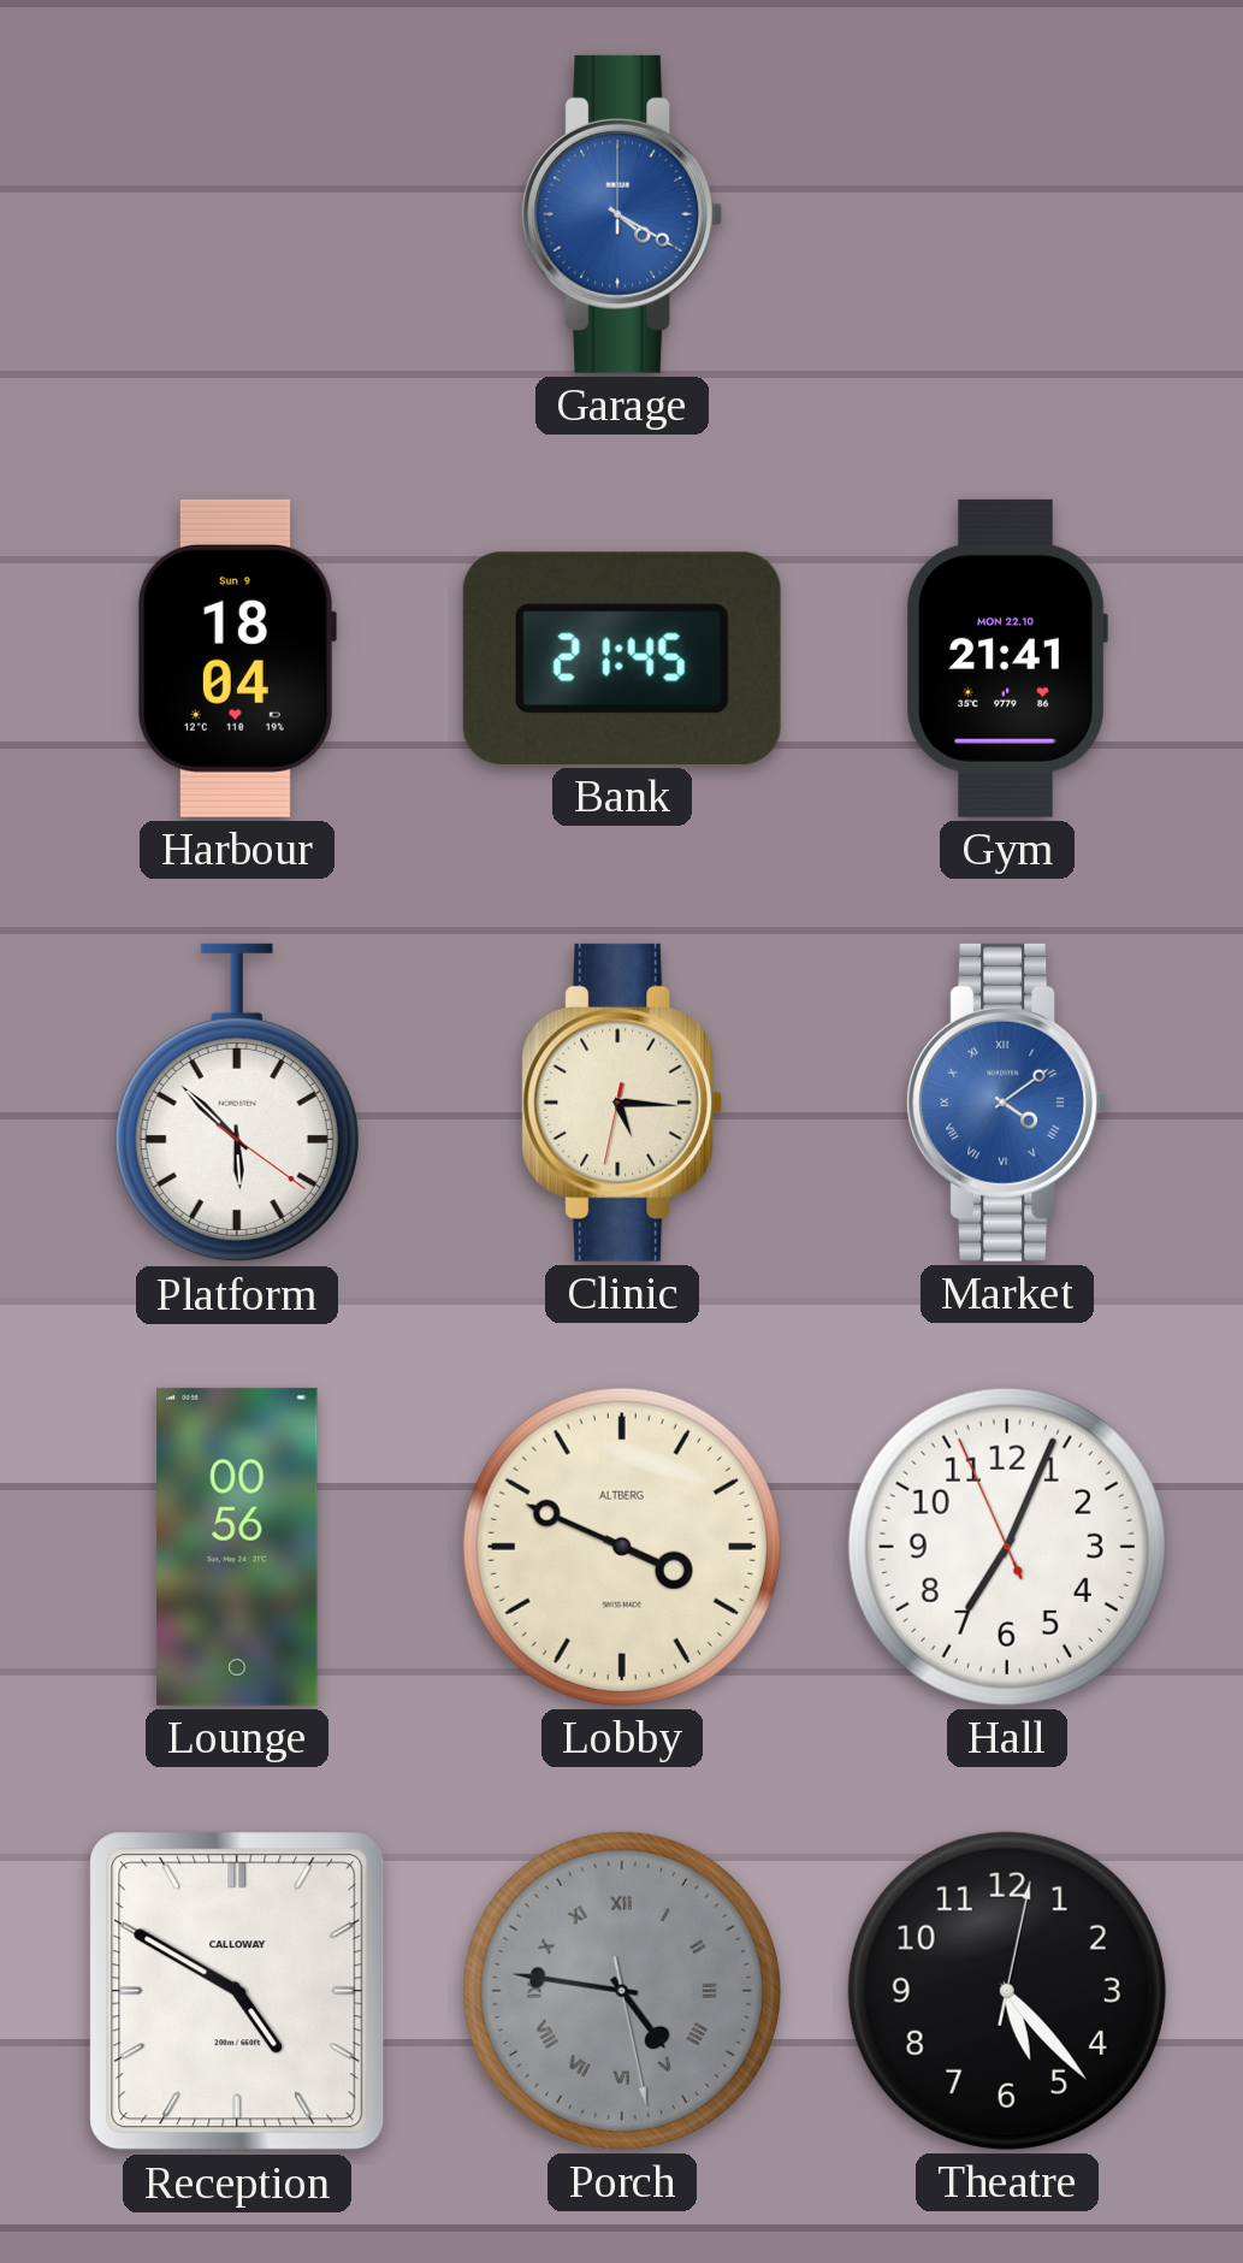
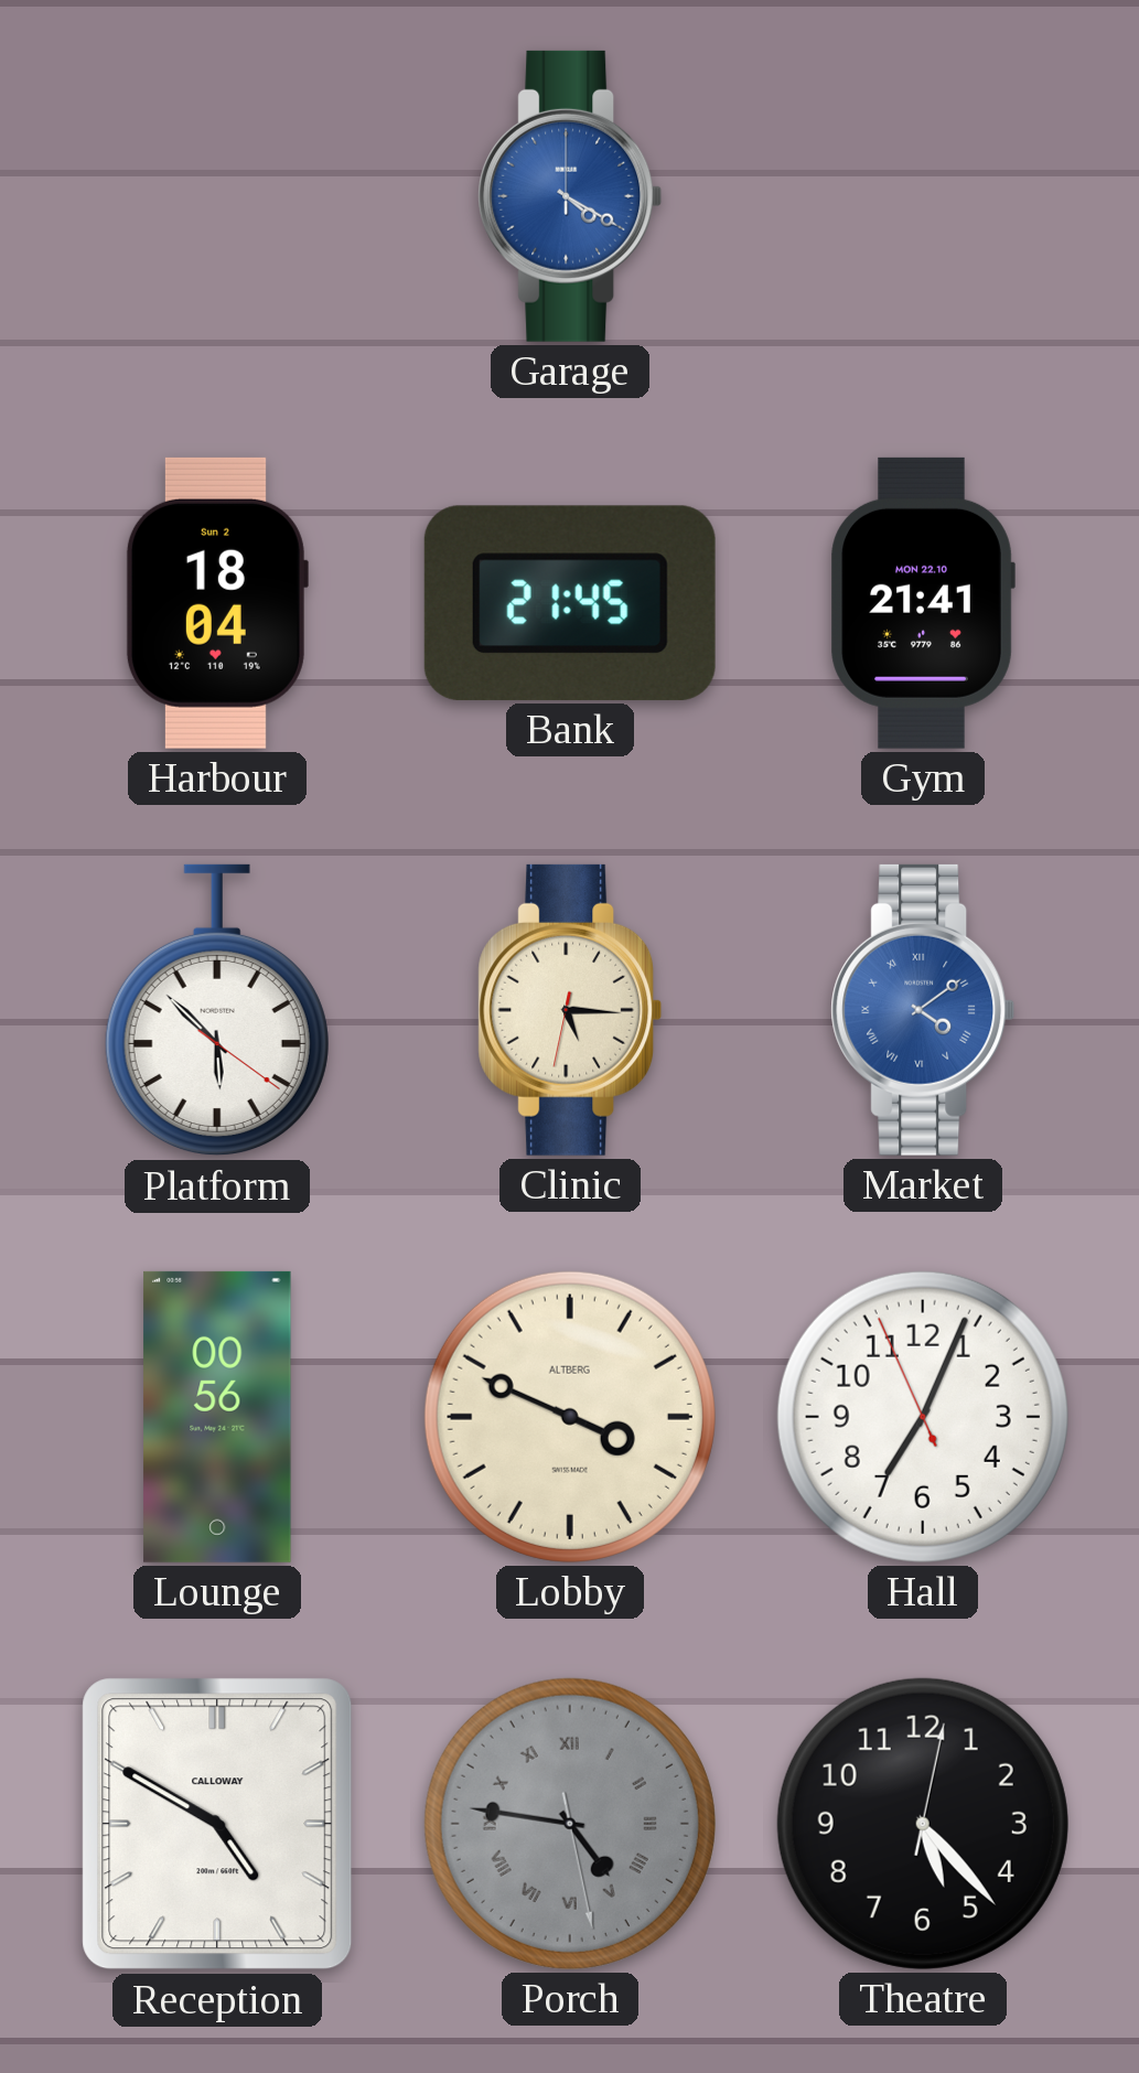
Harbour date: Sun 9 -> Sun 2
